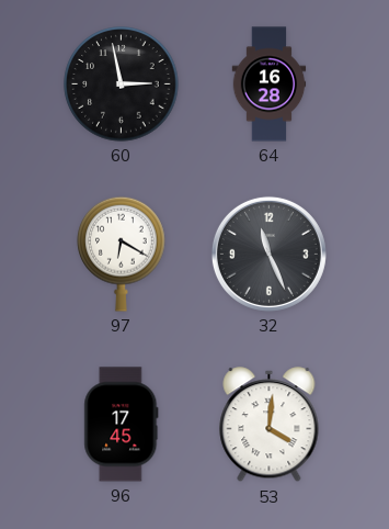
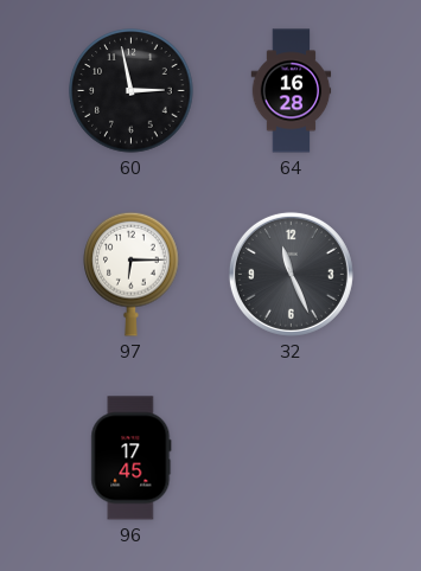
97: 6:20 -> 6:15
53: 4:01 -> none
